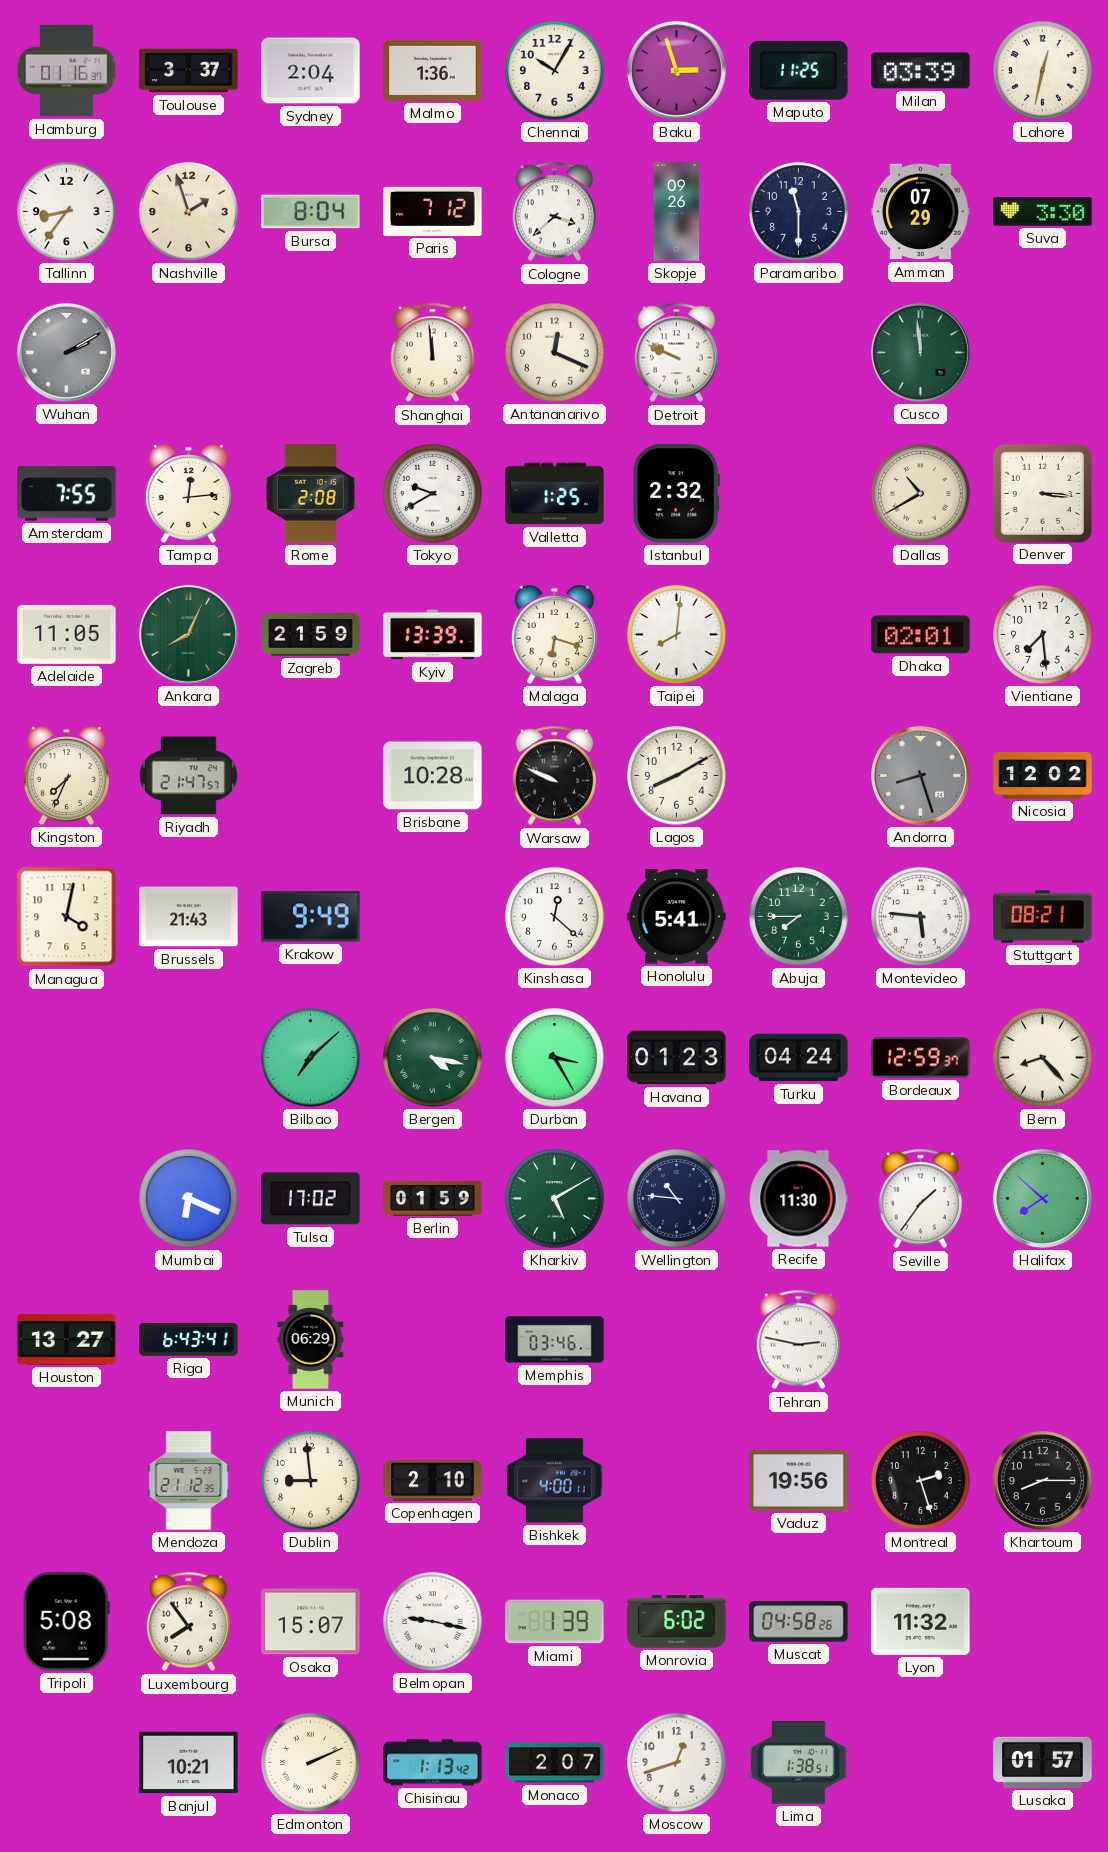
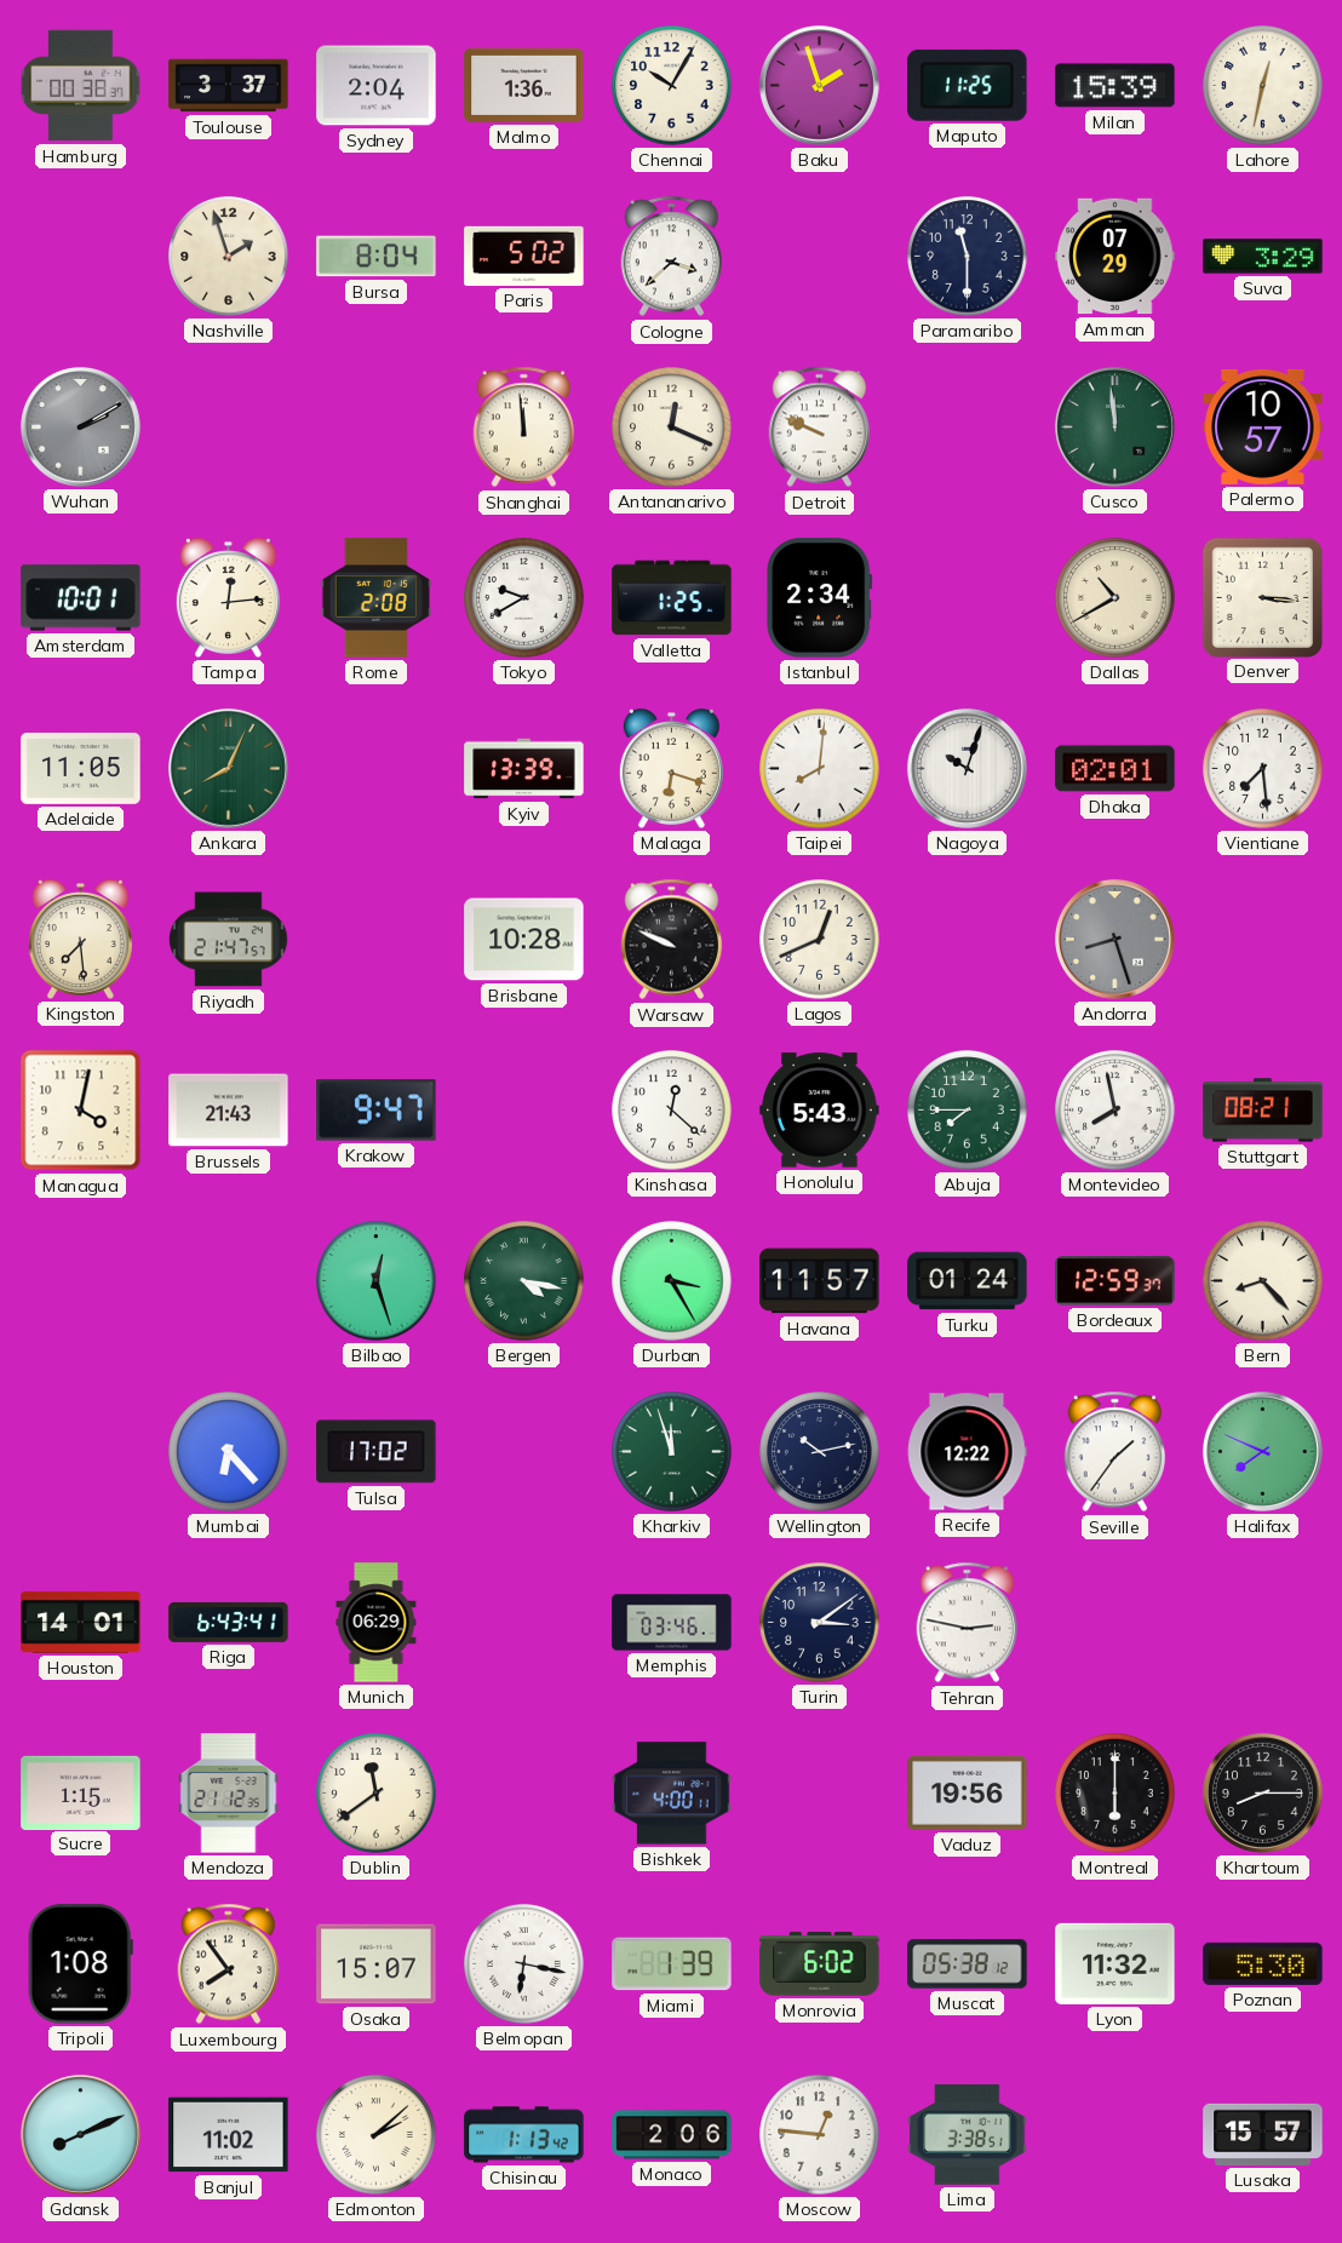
Hamburg: 01:16 -> 00:38
Baku: 2:57 -> 1:57
Milan: 03:39 -> 15:39
Tallinn: 8:36 -> none
Paris: 7:12 -> 5:02
Skopje: 09:26 -> none
Suva: 3:30 -> 3:29
Palermo: none -> 10:57
Amsterdam: 7:55 -> 10:01
Istanbul: 2:32 -> 2:34
Zagreb: 21:59 -> none
Nagoya: none -> 10:03
Kingston: 7:34 -> 7:29
Lagos: 8:10 -> 12:41
Nicosia: 12:02 -> none
Krakow: 9:49 -> 9:47
Honolulu: 5:41 -> 5:43
Montevideo: 5:46 -> 7:58
Bilbao: 7:08 -> 12:27
Havana: 01:23 -> 11:57
Turku: 04:24 -> 01:24
Mumbai: 6:19 -> 6:23
Berlin: 01:59 -> none
Kharkiv: 5:10 -> 11:57
Wellington: 10:46 -> 10:13
Recife: 11:30 -> 12:22
Halifax: 7:52 -> 7:49
Houston: 13:27 -> 14:01
Turin: none -> 3:09
Sucre: none -> 1:15
Dublin: 8:59 -> 11:39
Copenhagen: 2:10 -> none
Montreal: 2:27 -> 6:00
Tripoli: 5:08 -> 1:08
Belmopan: 9:17 -> 6:17
Muscat: 04:58 -> 05:38
Poznan: none -> 5:30
Gdansk: none -> 8:11
Banjul: 10:21 -> 11:02
Edmonton: 2:11 -> 2:08
Monaco: 2:07 -> 2:06
Moscow: 12:42 -> 12:46
Lima: 1:38 -> 3:38
Lusaka: 01:57 -> 15:57
